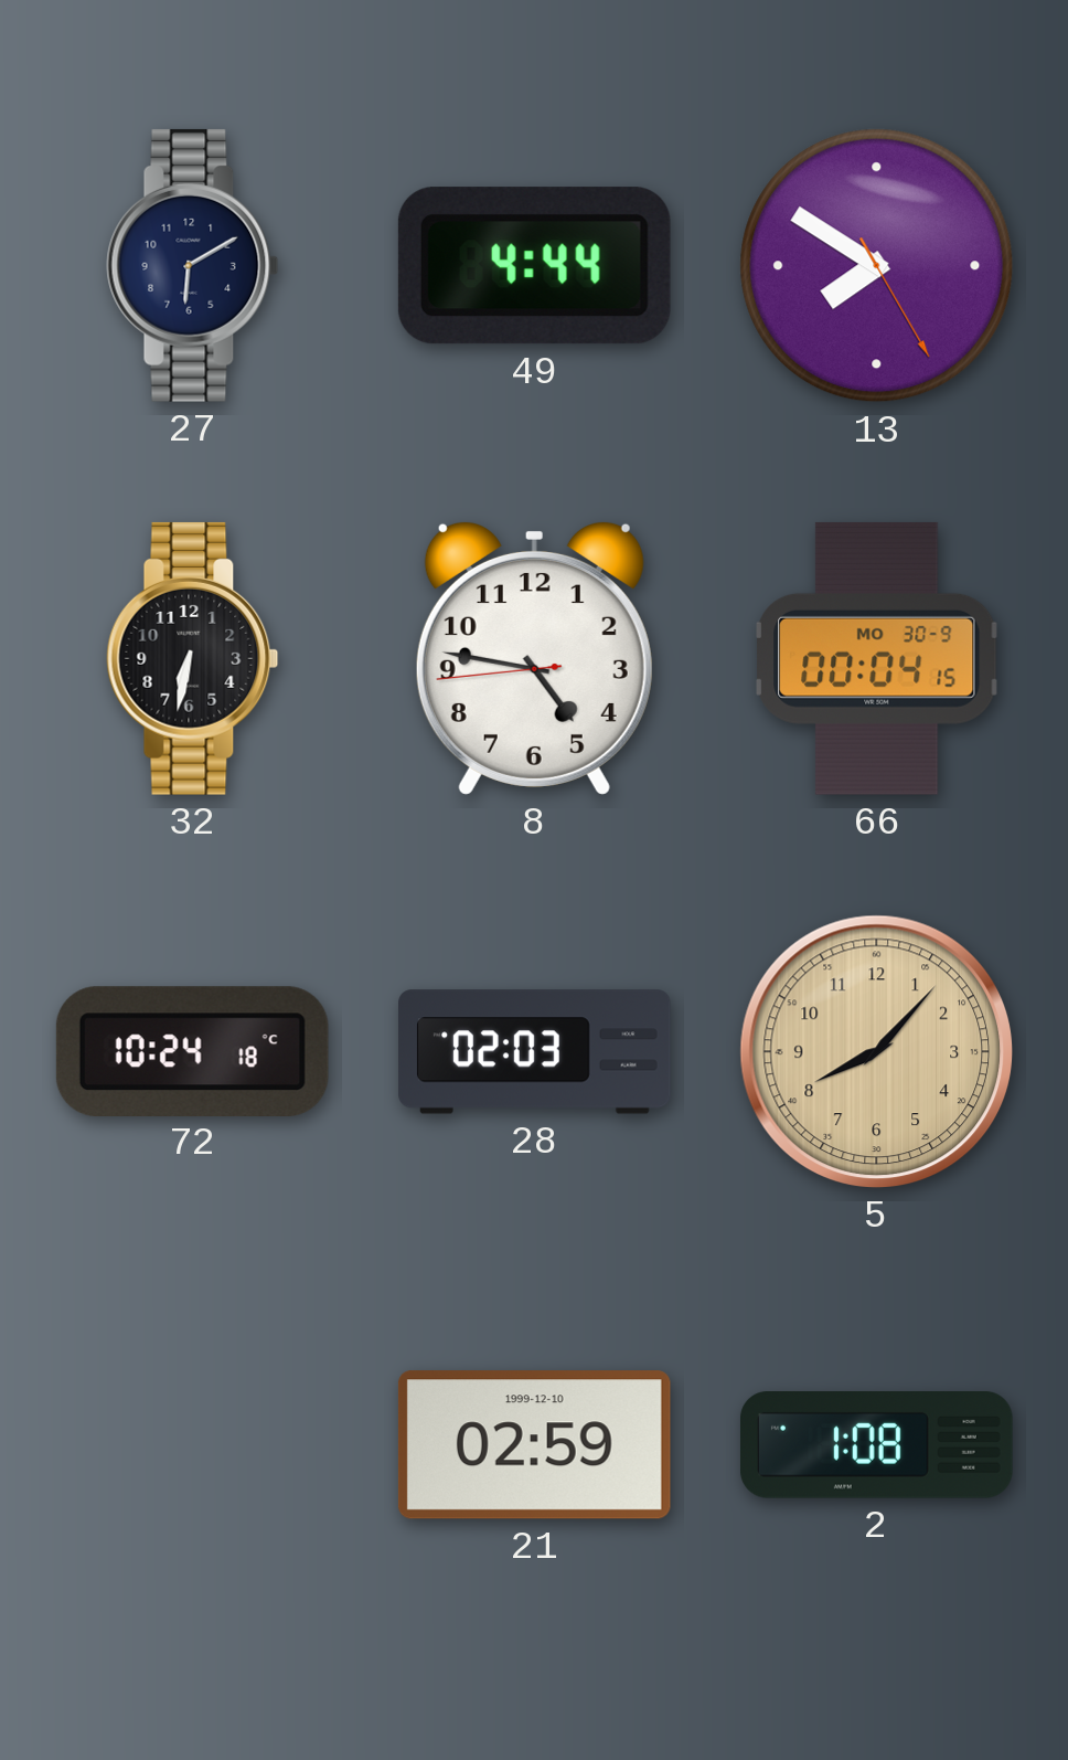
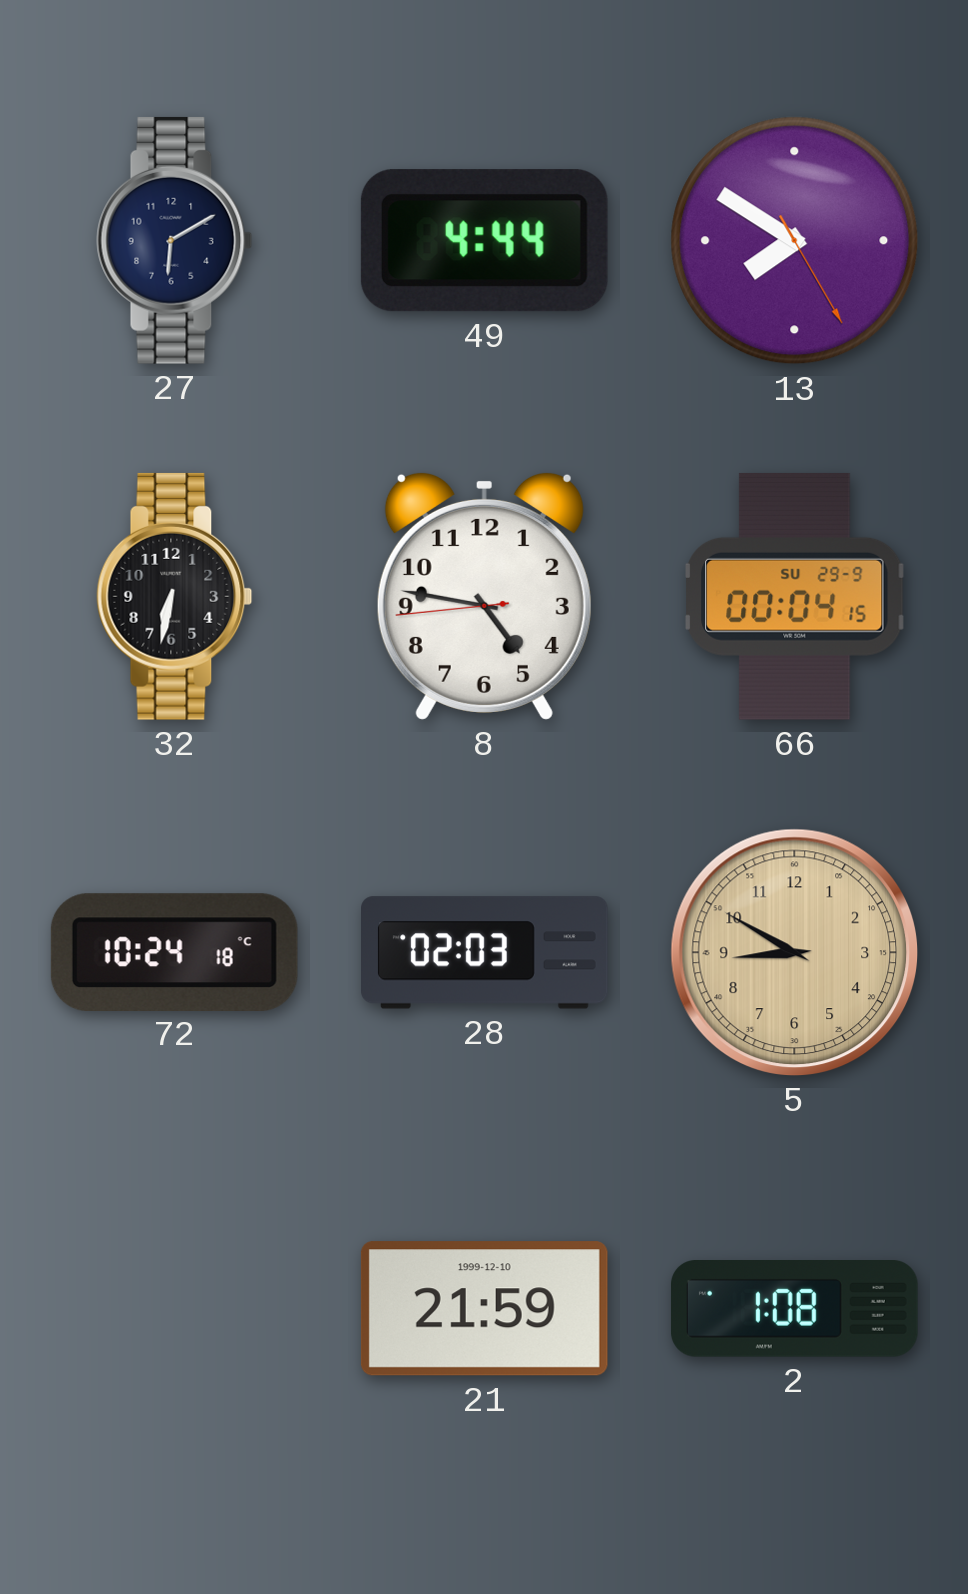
66 date: MO 30-9 -> SU 29-9
5: 8:07 -> 8:50
21: 02:59 -> 21:59
